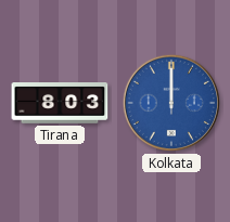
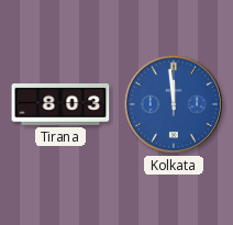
Kolkata: 12:00 -> 11:59
